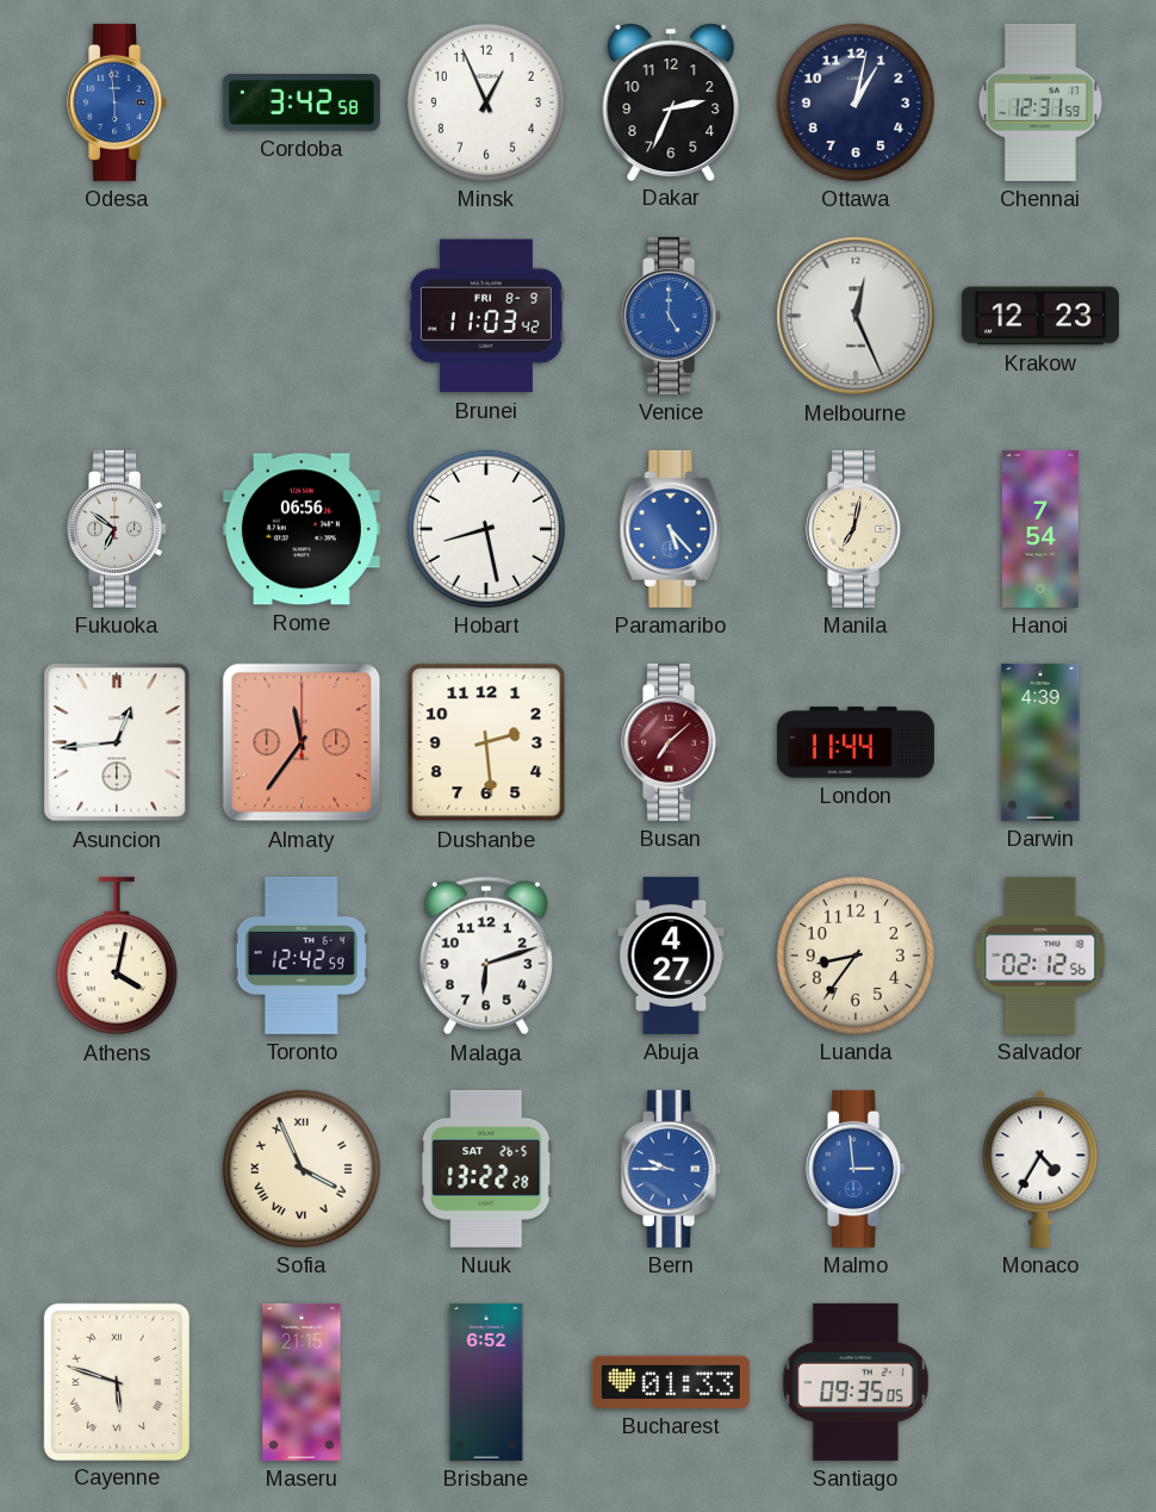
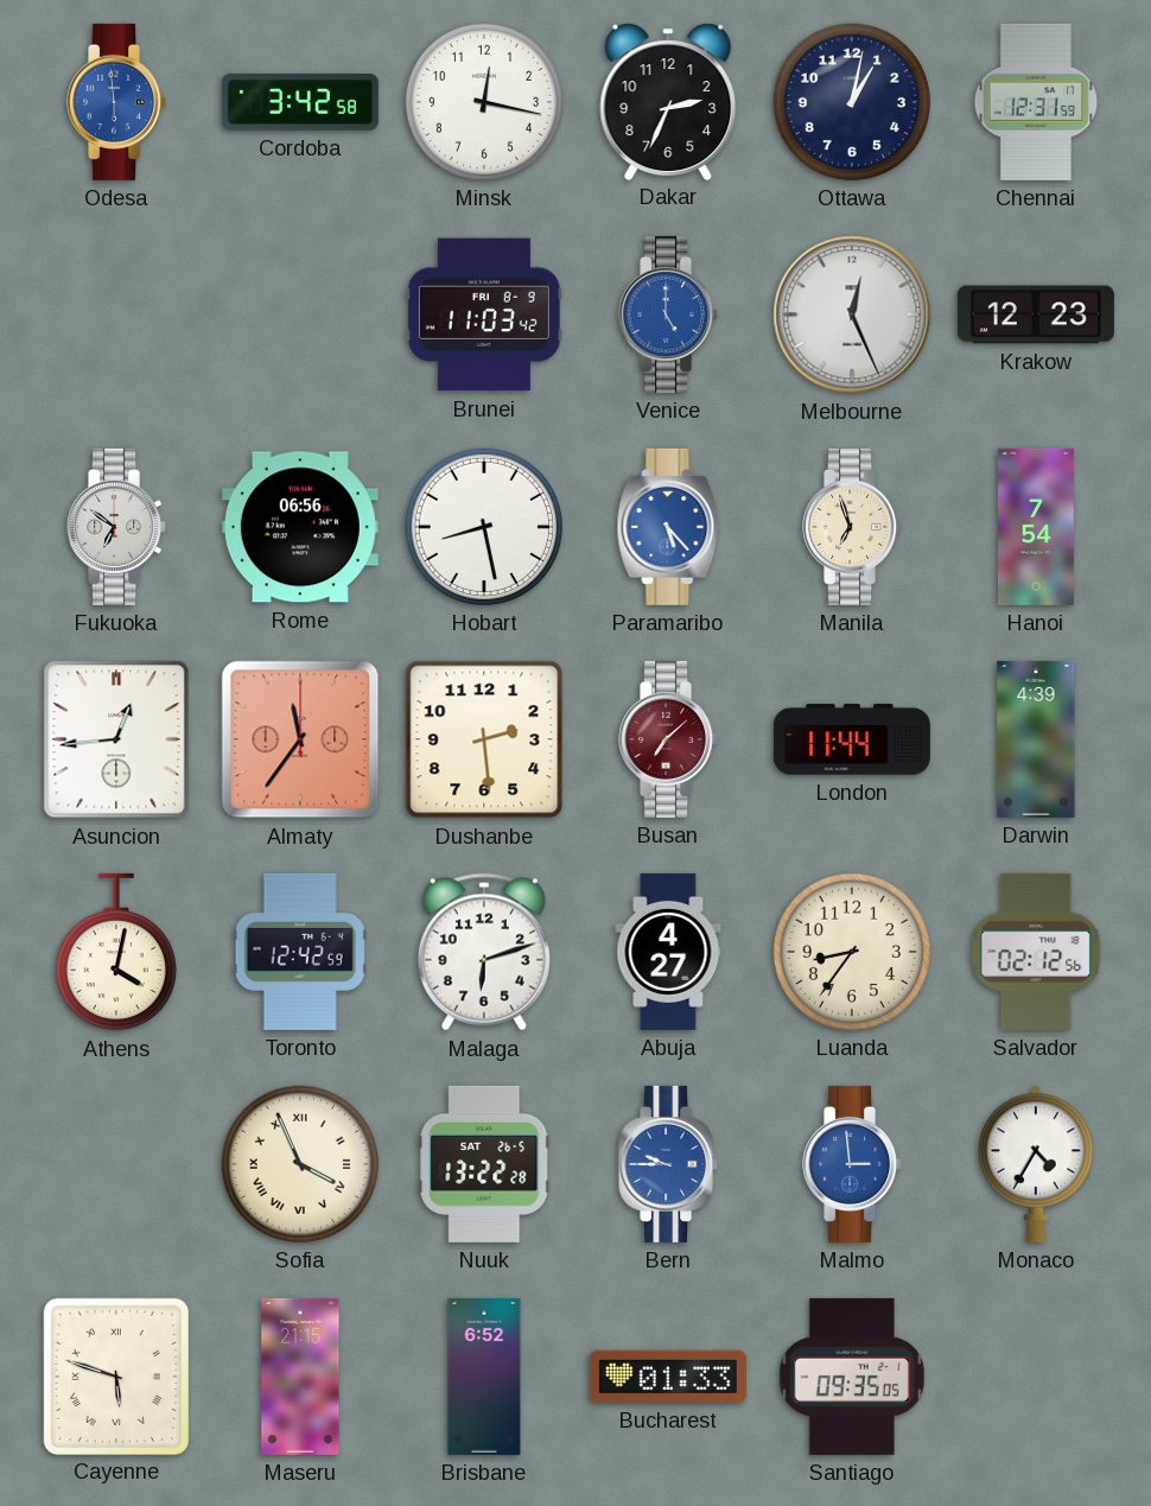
Minsk: 12:56 -> 12:17
Manila: 7:02 -> 6:57
